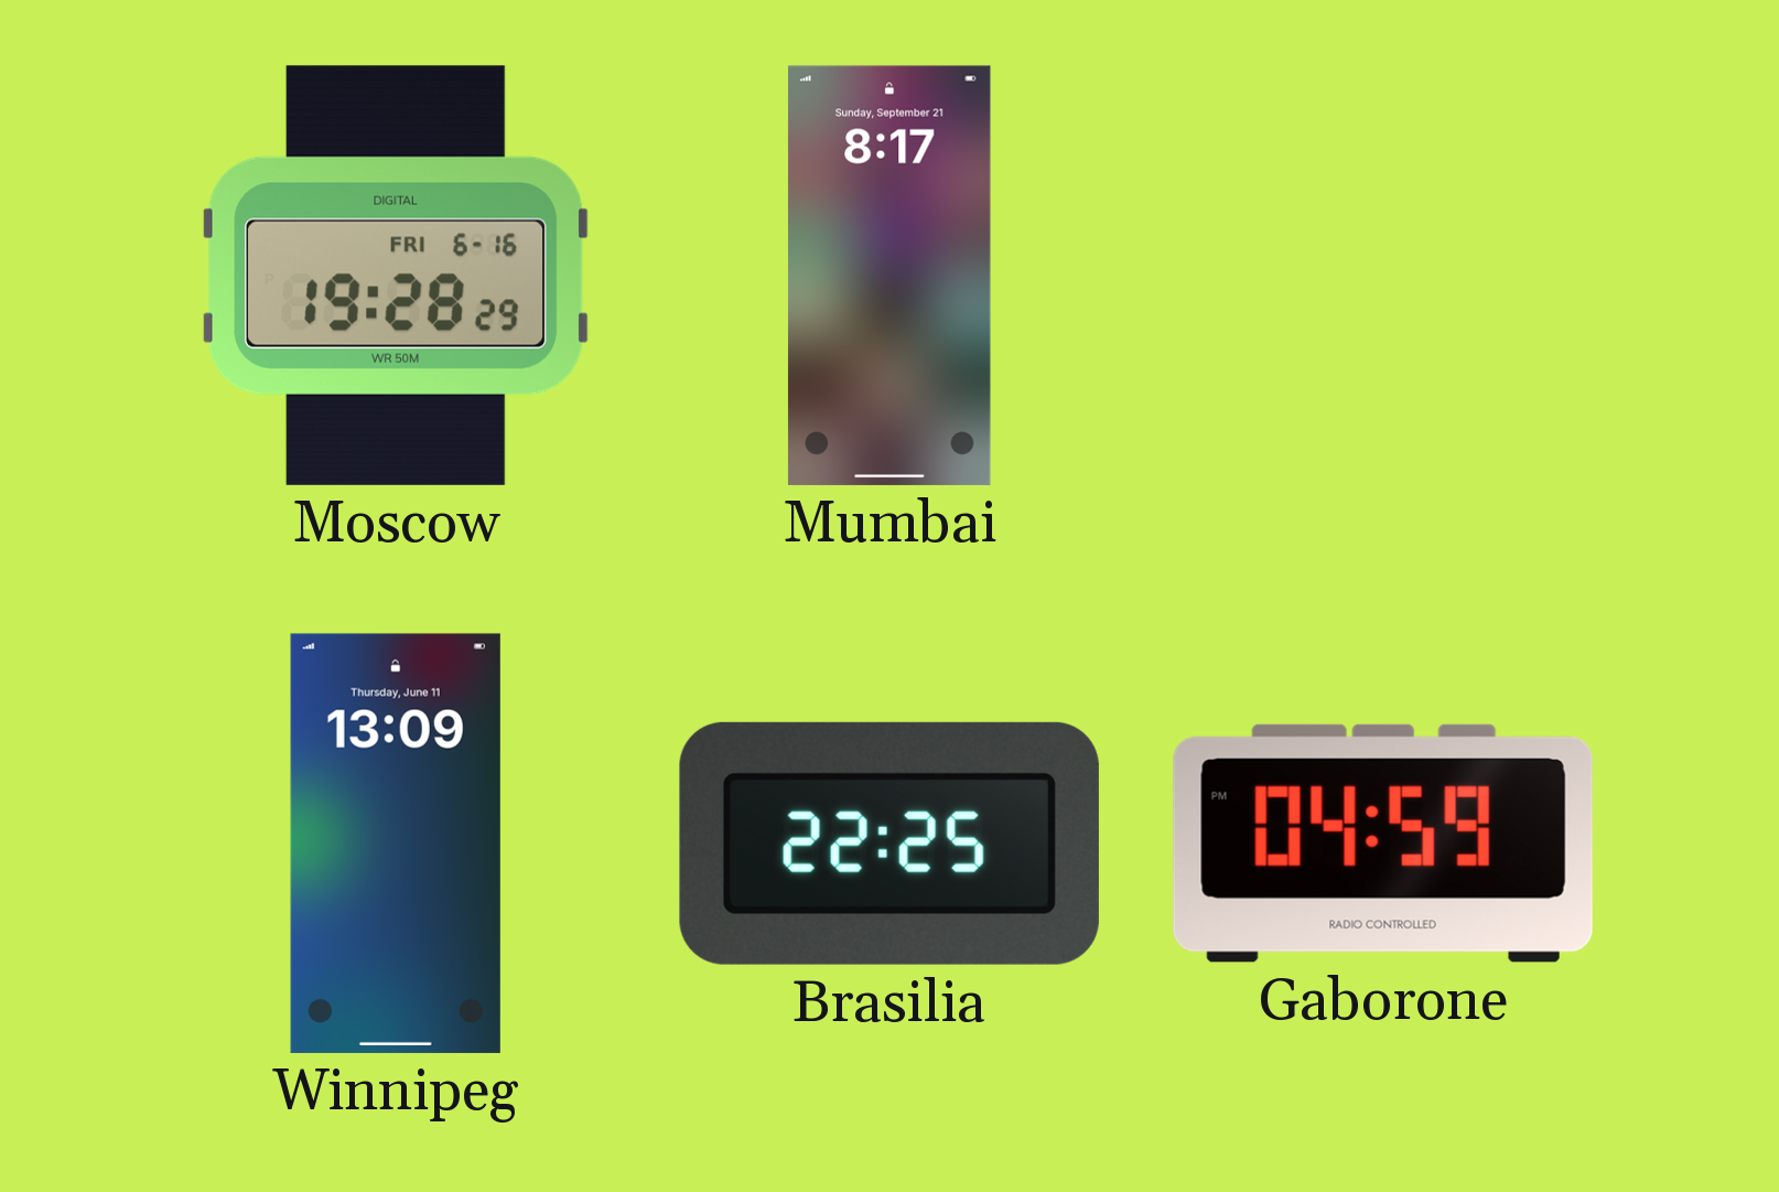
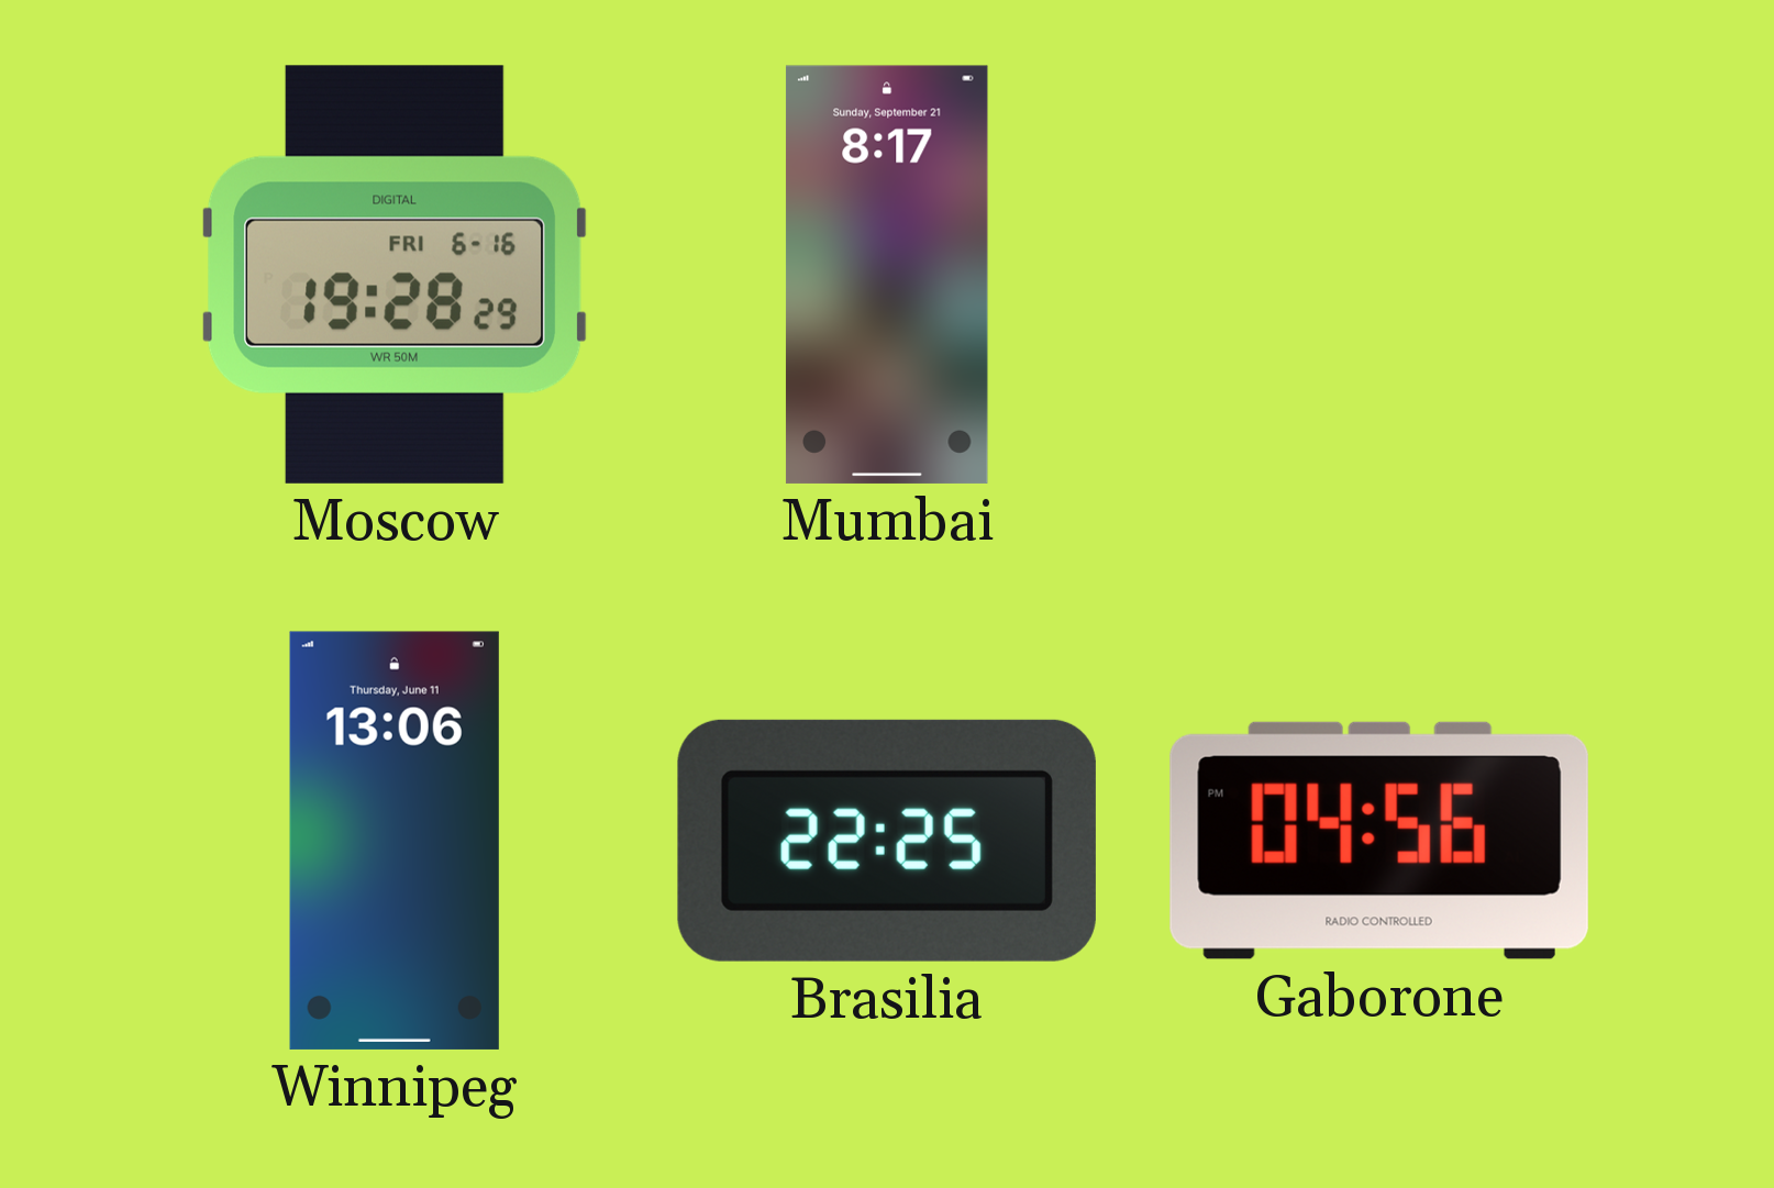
Winnipeg: 13:09 -> 13:06
Gaborone: 04:59 -> 04:56
